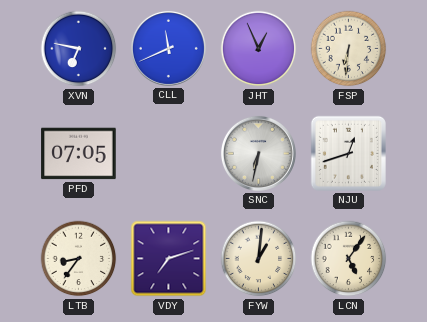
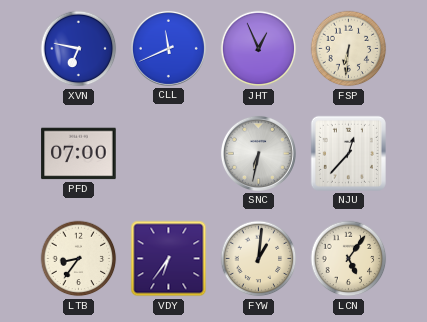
PFD: 07:05 -> 07:00
NJU: 12:42 -> 12:37
VDY: 7:12 -> 6:36
